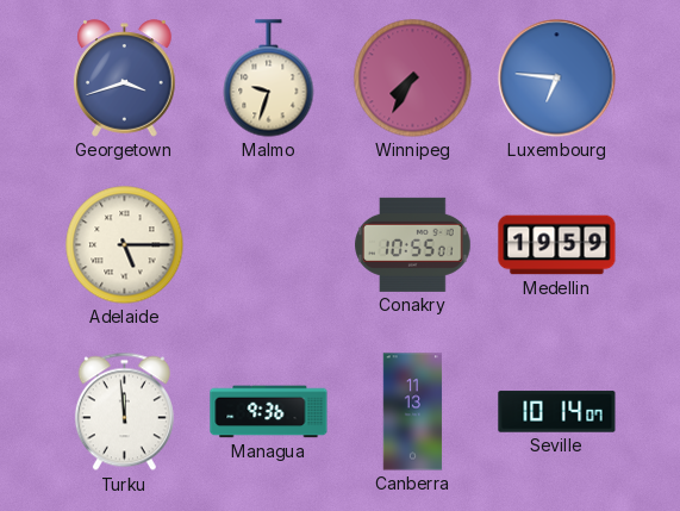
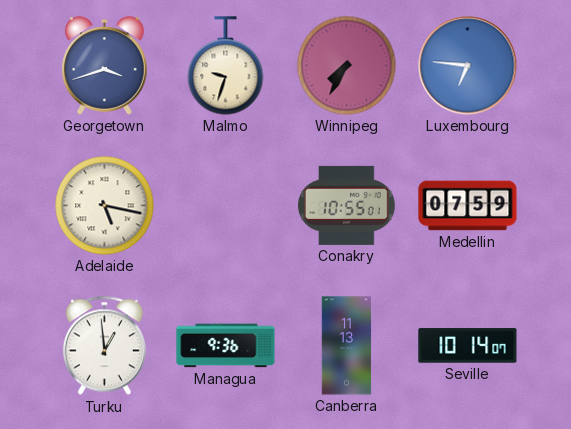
Adelaide: 5:15 -> 5:17
Medellin: 19:59 -> 07:59
Turku: 11:59 -> 12:59
